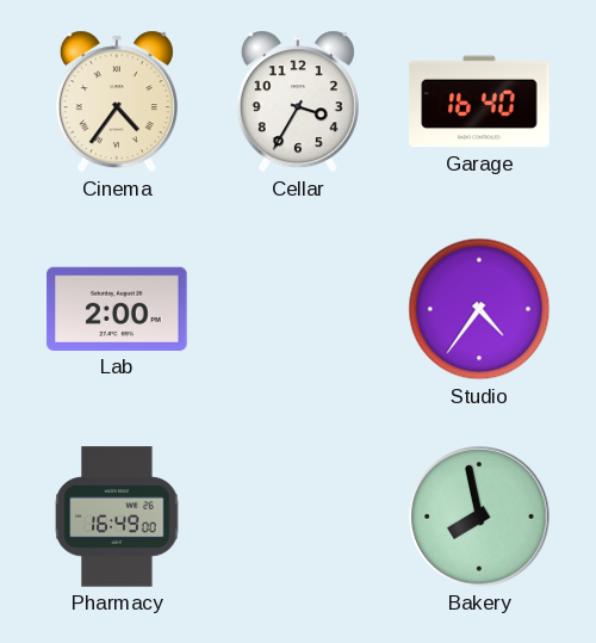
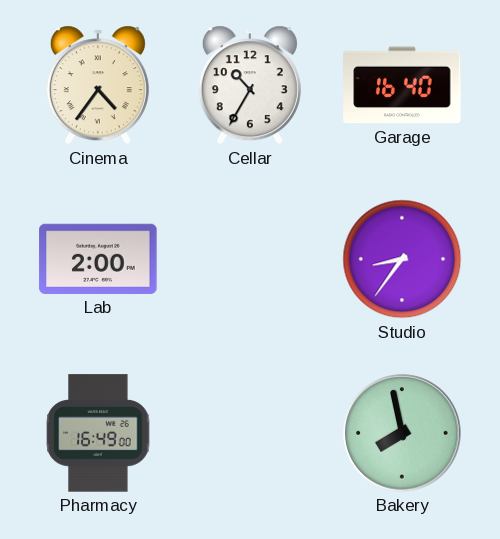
Cellar: 3:35 -> 10:35
Studio: 4:36 -> 8:36
